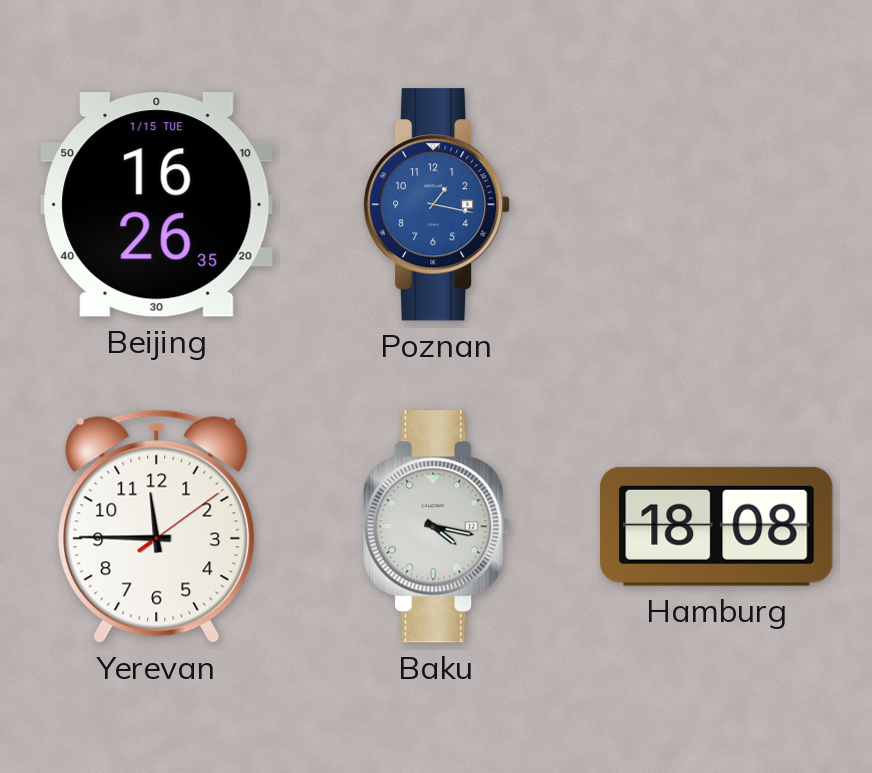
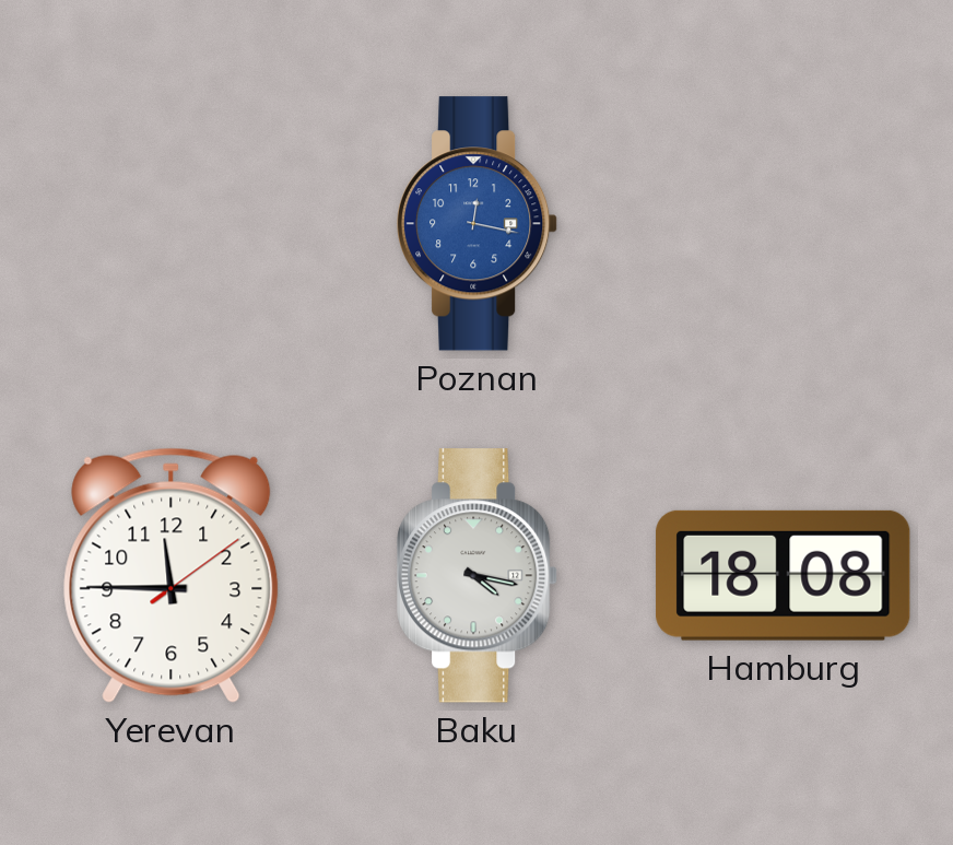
Beijing: 16:26 -> none
Poznan: 1:17 -> 12:17
